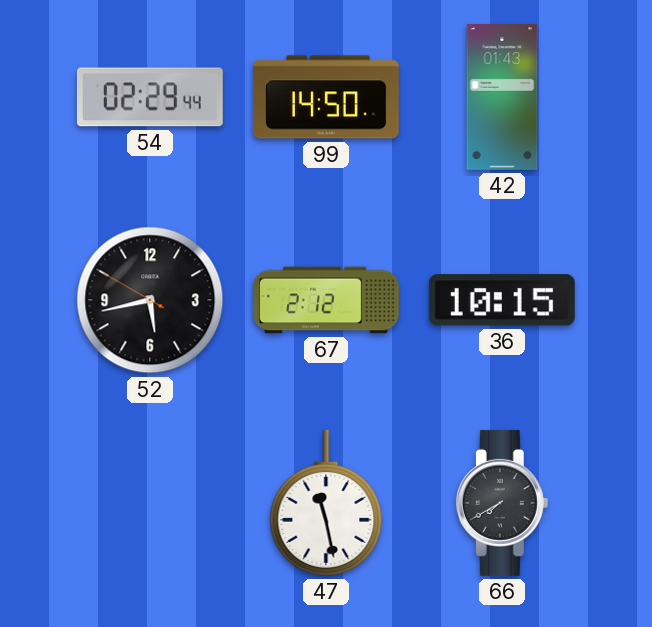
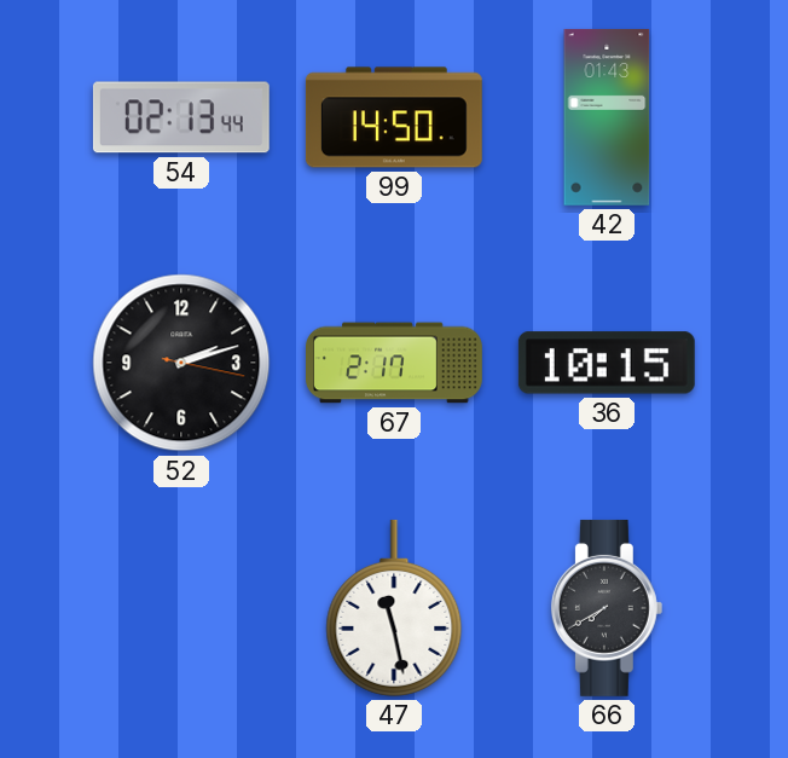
54: 02:29 -> 02:13
52: 5:42 -> 2:12
67: 2:12 -> 2:17
